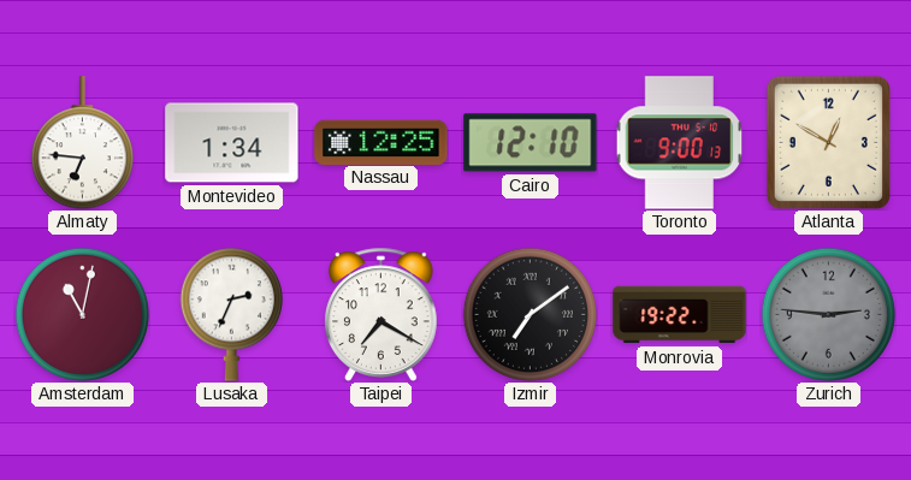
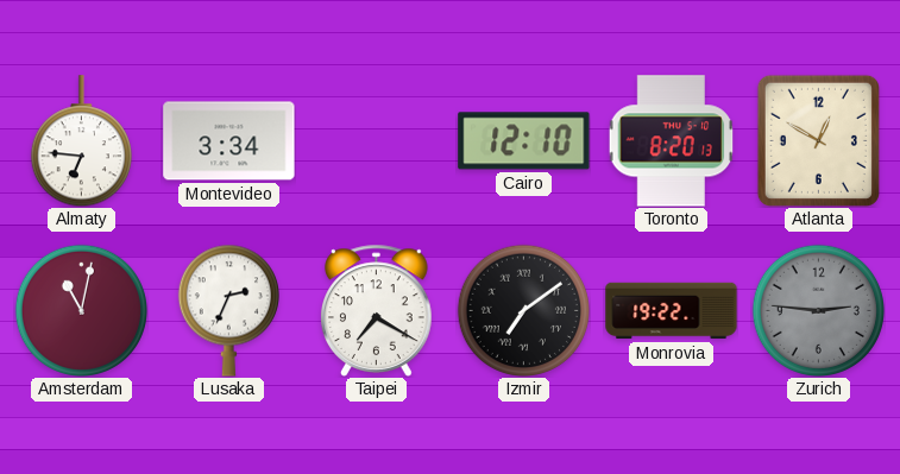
Montevideo: 1:34 -> 3:34
Nassau: 12:25 -> none
Toronto: 9:00 -> 8:20
